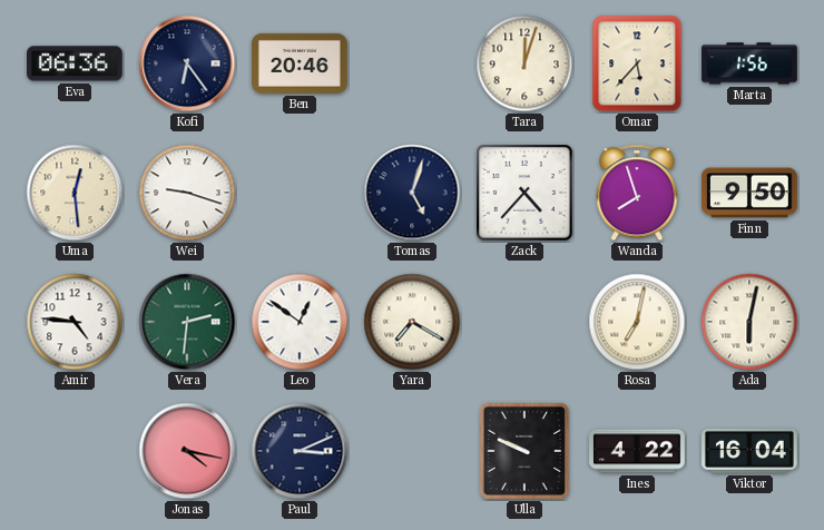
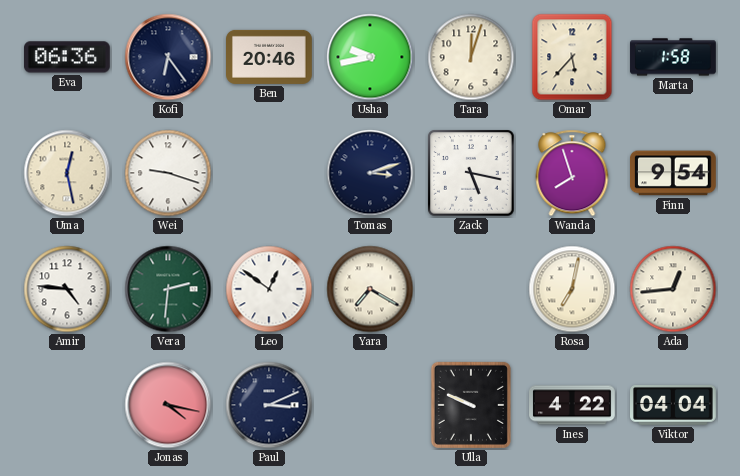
Usha: none -> 9:43
Marta: 1:56 -> 1:58
Uma: 12:29 -> 12:28
Tomas: 5:03 -> 3:12
Zack: 4:37 -> 5:17
Finn: 9:50 -> 9:54
Ada: 6:02 -> 12:44
Viktor: 16:04 -> 04:04
